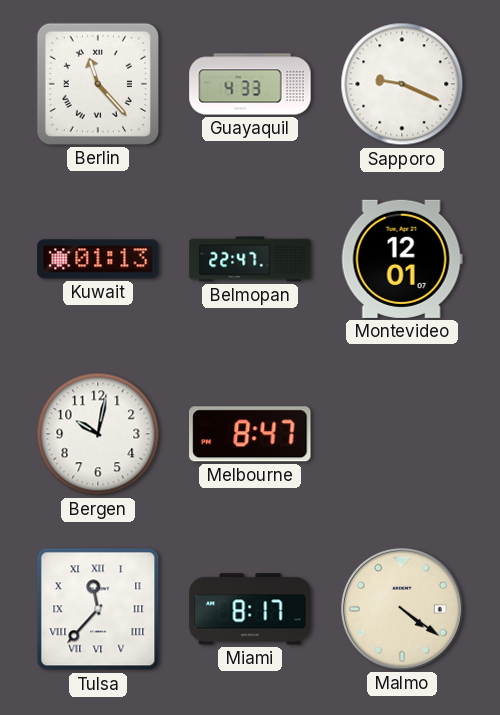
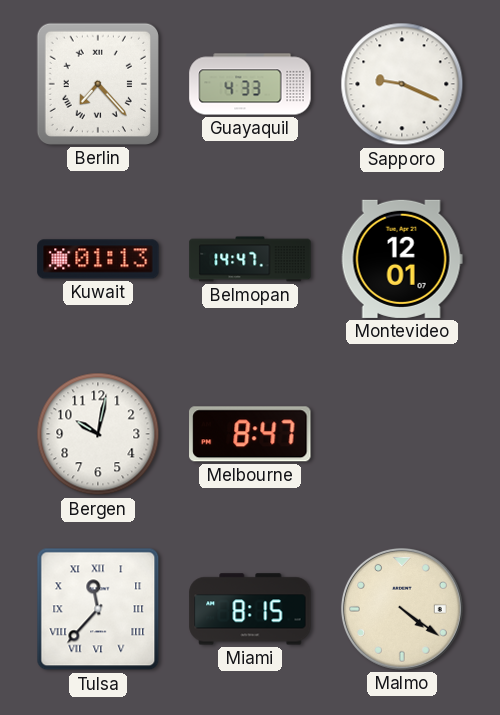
Berlin: 11:23 -> 7:23
Belmopan: 22:47 -> 14:47
Miami: 8:17 -> 8:15
